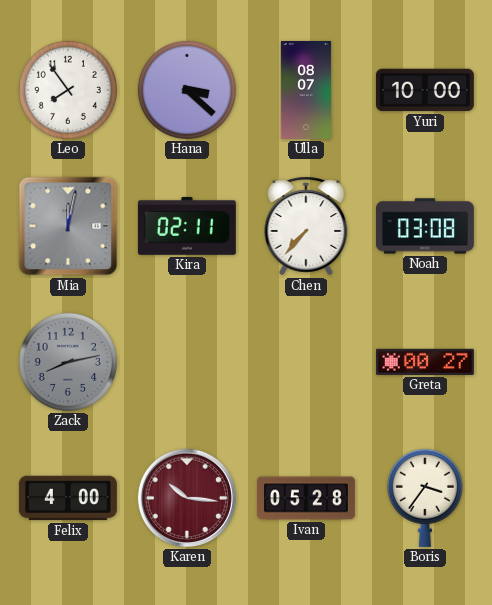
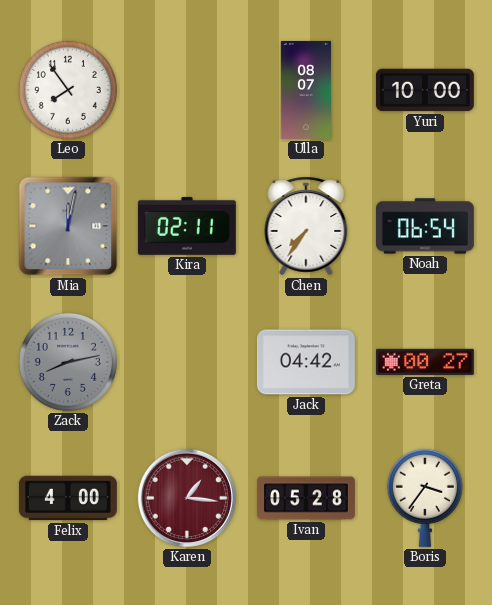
Hana: 3:22 -> none
Chen: 7:37 -> 7:36
Noah: 03:08 -> 06:54
Jack: none -> 04:42
Karen: 10:16 -> 1:16
